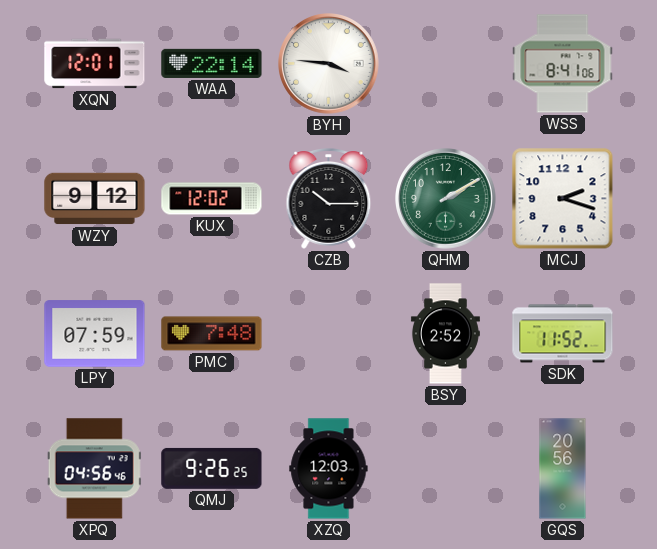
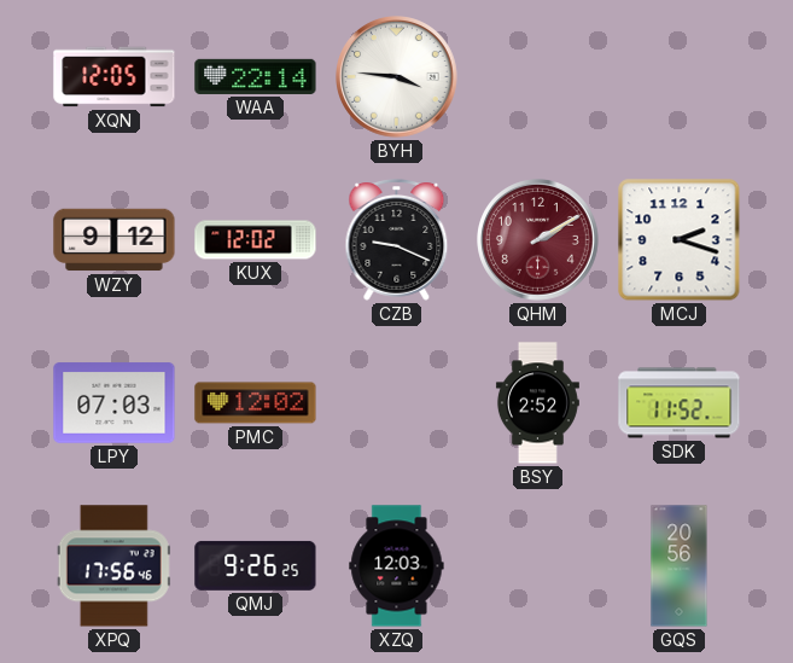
XQN: 12:01 -> 12:05
WSS: 8:41 -> none
CZB: 10:15 -> 9:19
QHM dial: green -> burgundy
LPY: 07:59 -> 07:03
PMC: 7:48 -> 12:02
XPQ: 04:56 -> 17:56
